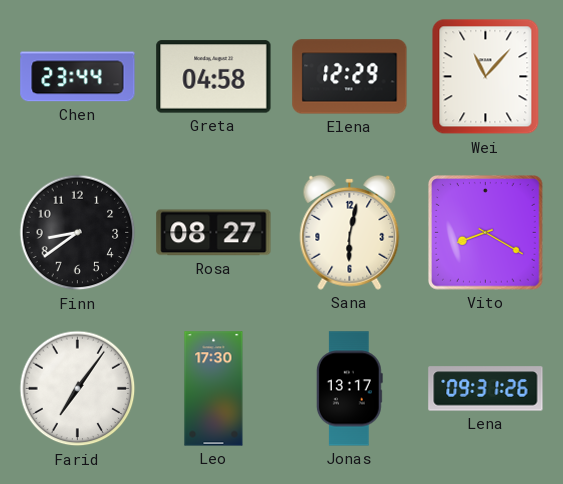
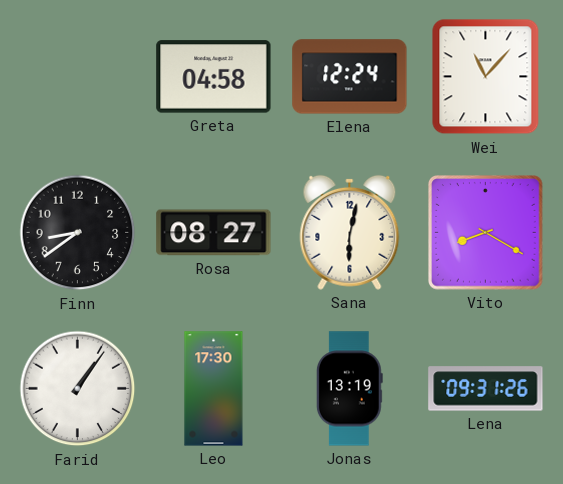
Chen: 23:44 -> none
Elena: 12:29 -> 12:24
Farid: 7:06 -> 1:06
Jonas: 13:17 -> 13:19
